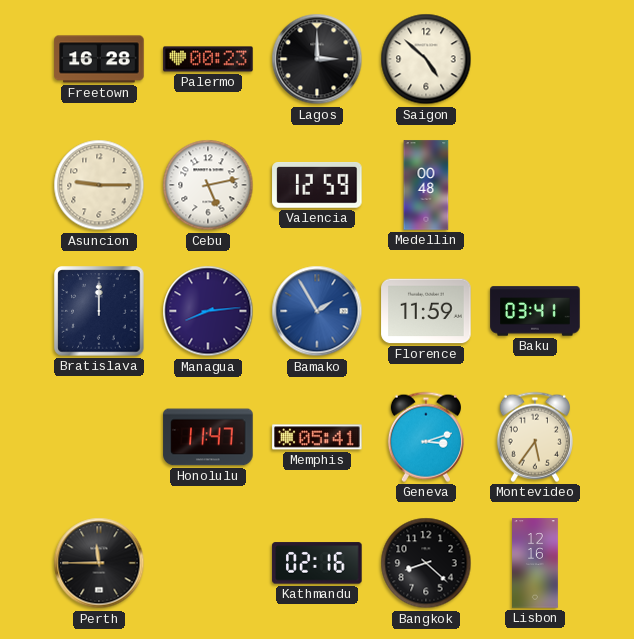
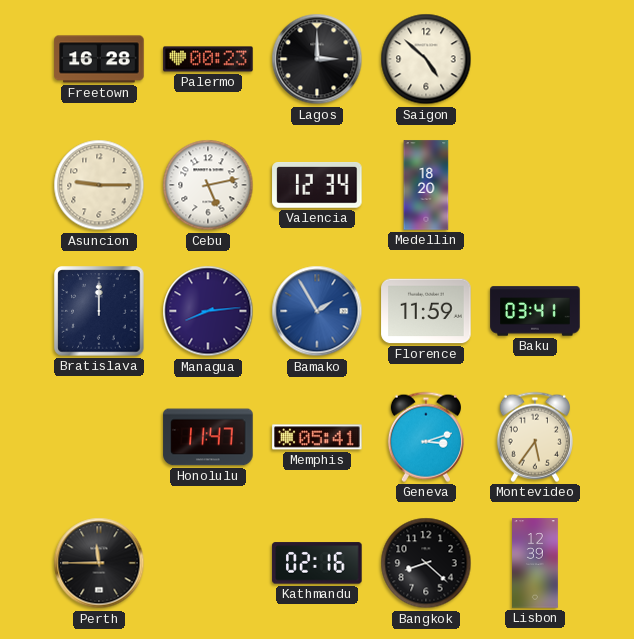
Valencia: 12:59 -> 12:34
Medellin: 00:48 -> 18:20
Lisbon: 12:16 -> 12:39
